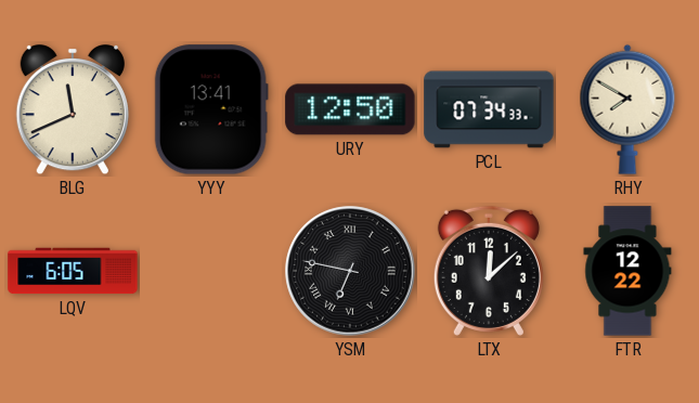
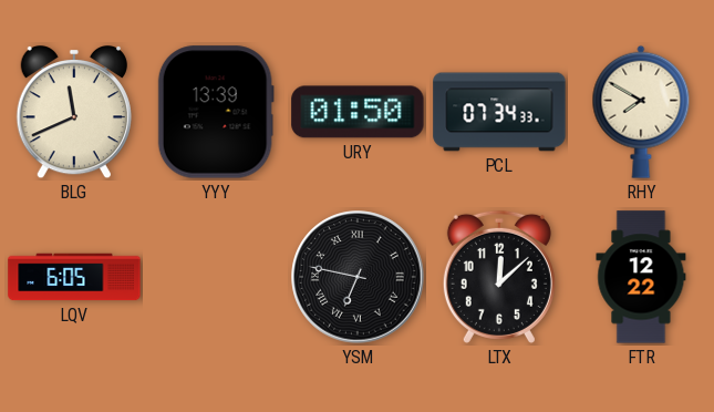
YYY: 13:41 -> 13:39
URY: 12:50 -> 01:50
